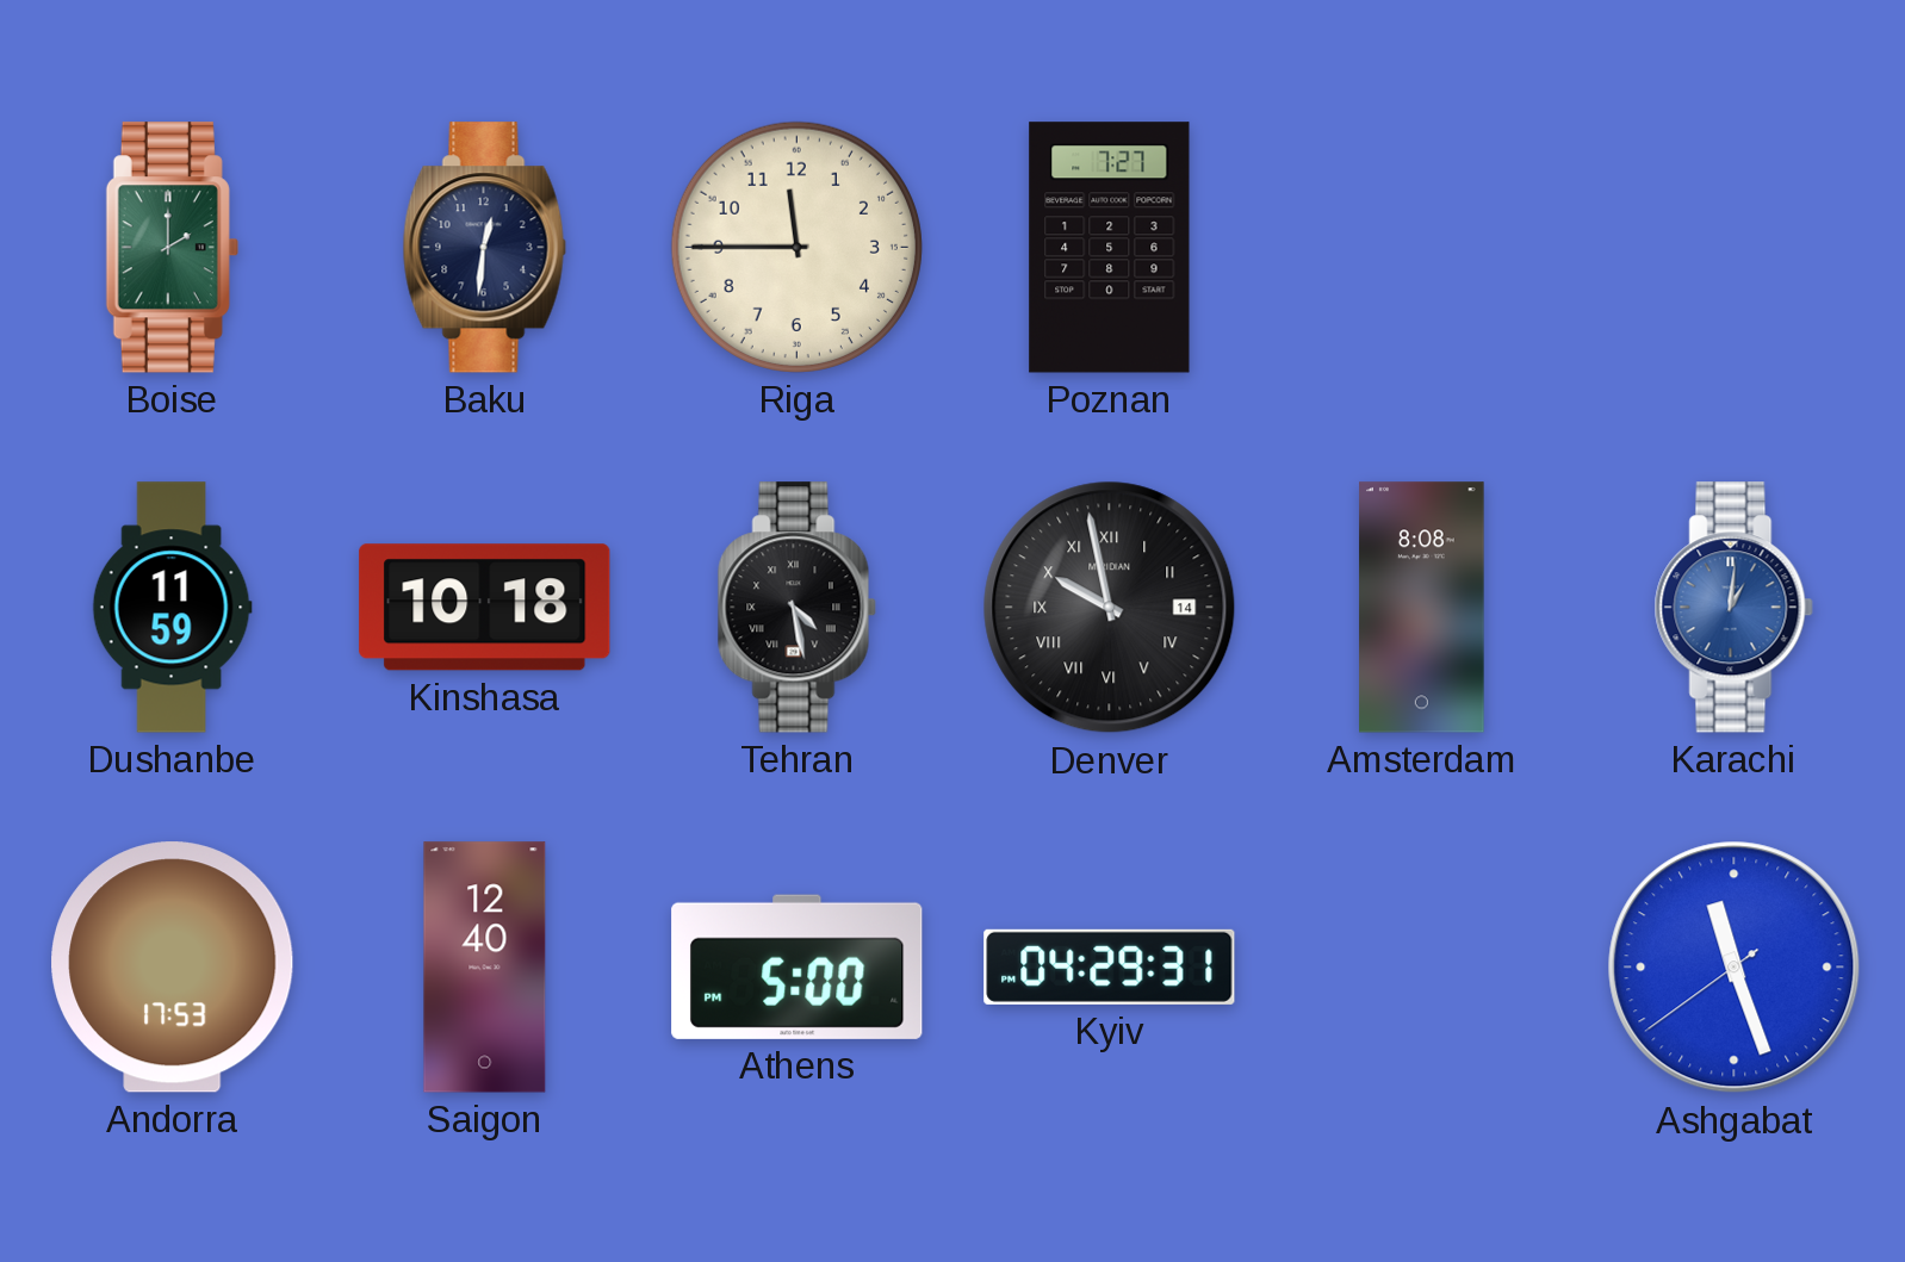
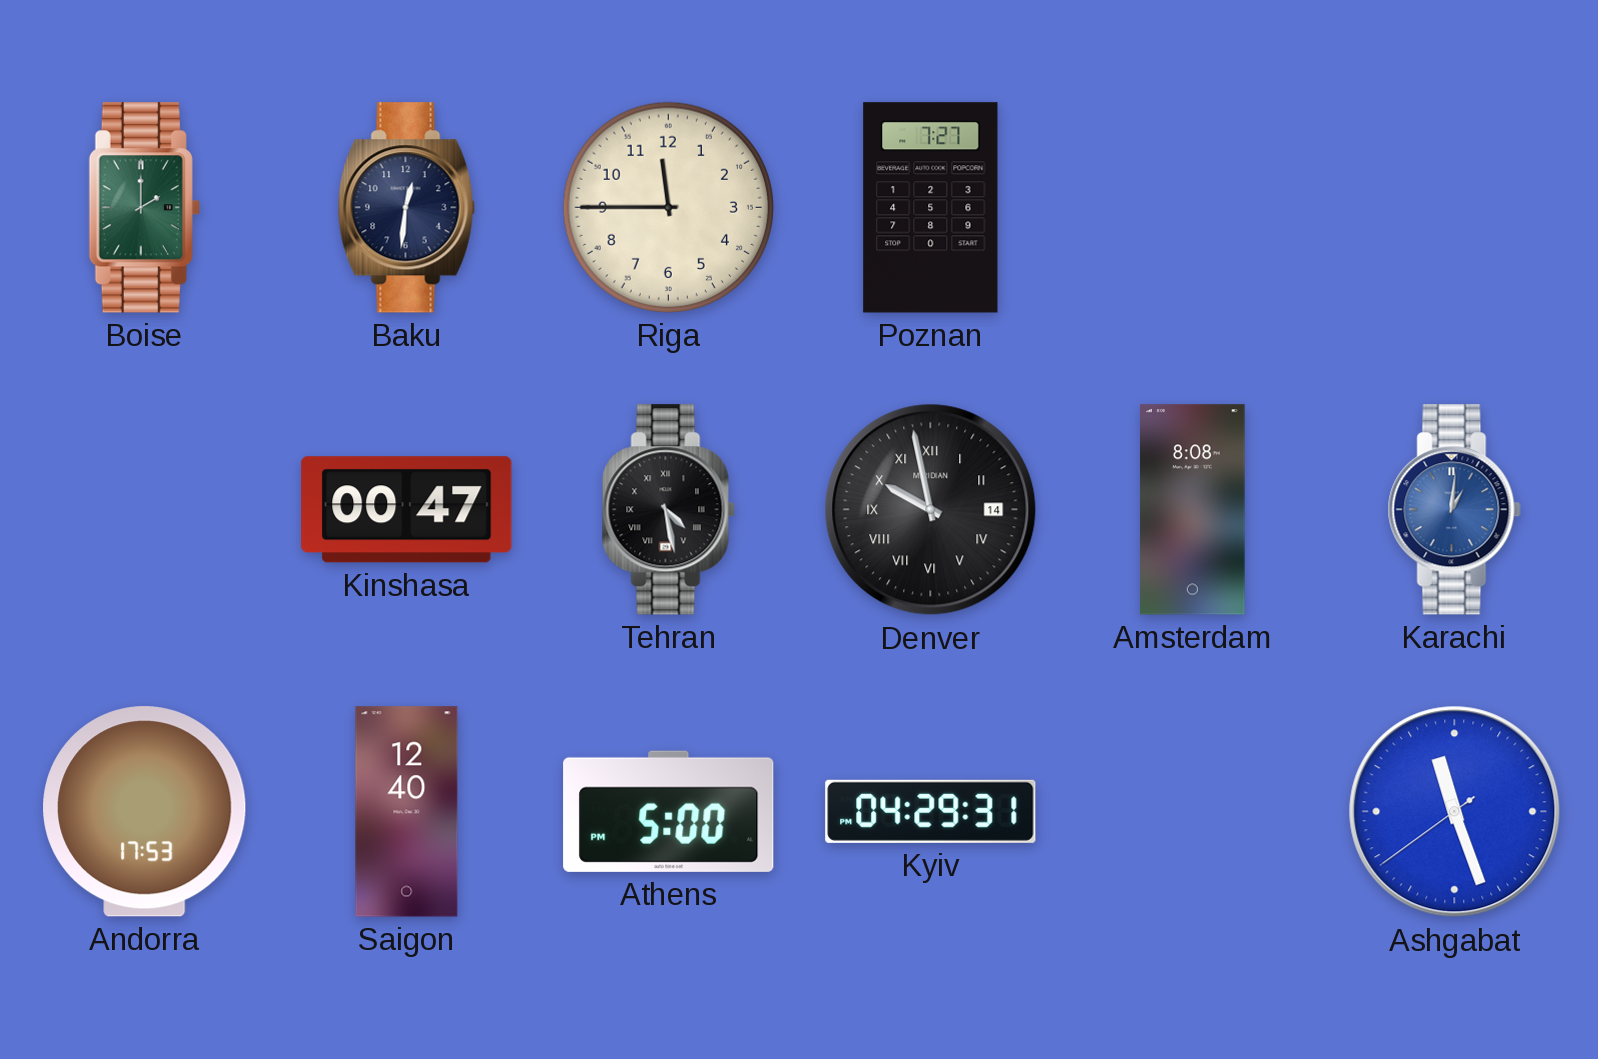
Dushanbe: 11:59 -> none
Kinshasa: 10:18 -> 00:47
